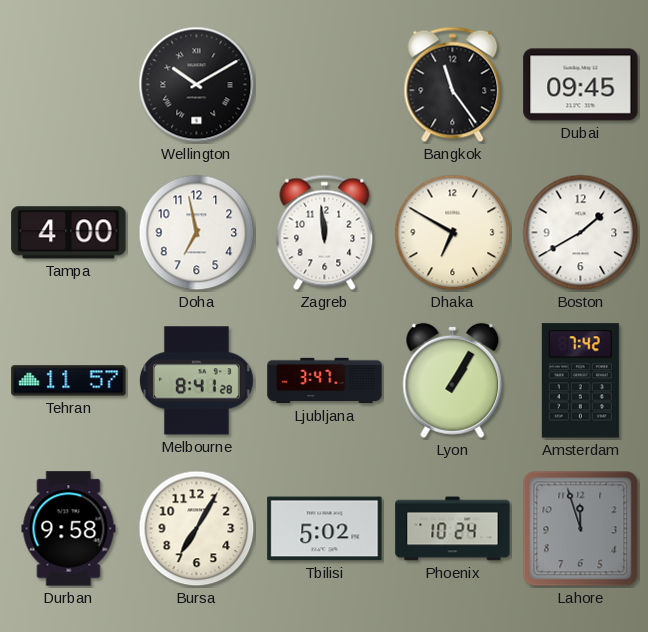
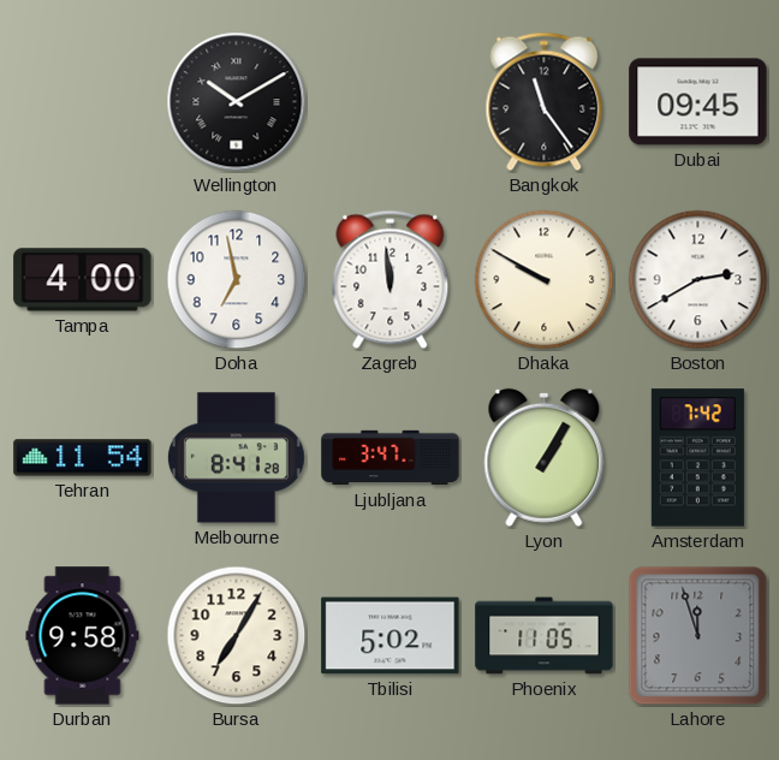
Dhaka: 6:50 -> 9:50
Boston: 1:40 -> 2:40
Tehran: 11:57 -> 11:54
Phoenix: 10:24 -> 11:05
